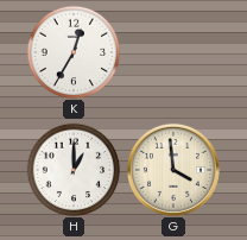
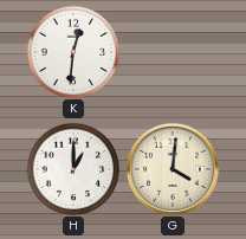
K: 12:35 -> 12:31
G: 3:59 -> 4:01
